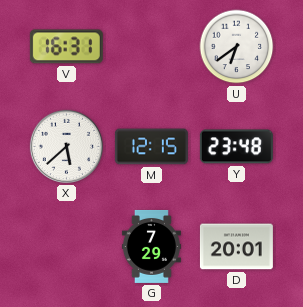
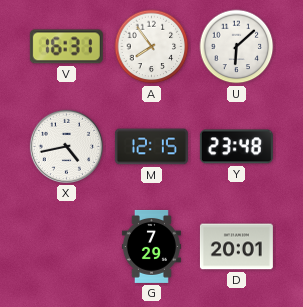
A: none -> 7:54
U: 6:39 -> 6:08
X: 5:38 -> 4:43
